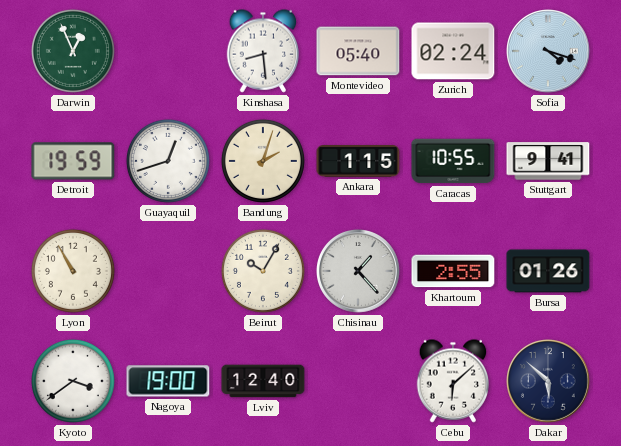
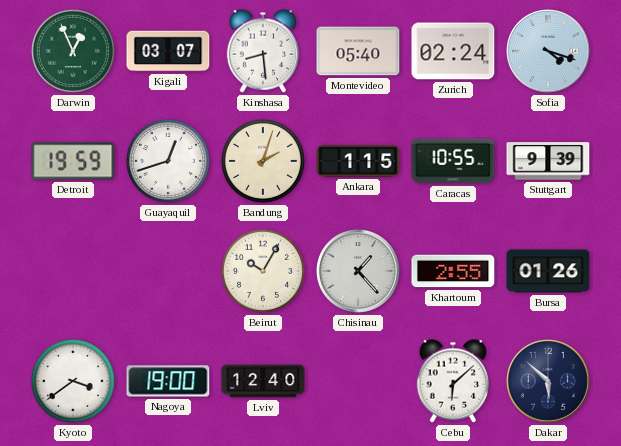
Kigali: none -> 03:07
Stuttgart: 9:41 -> 9:39
Lyon: 10:55 -> none
